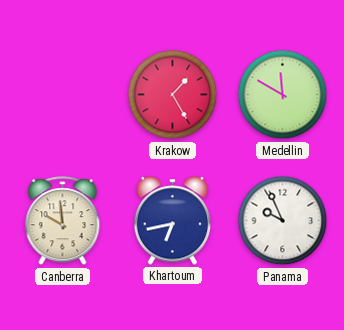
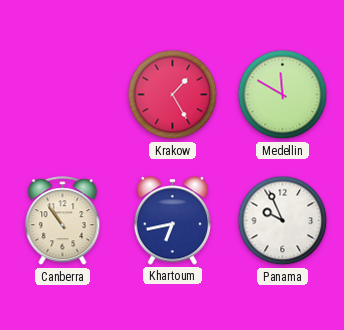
Canberra: 9:59 -> 10:54
